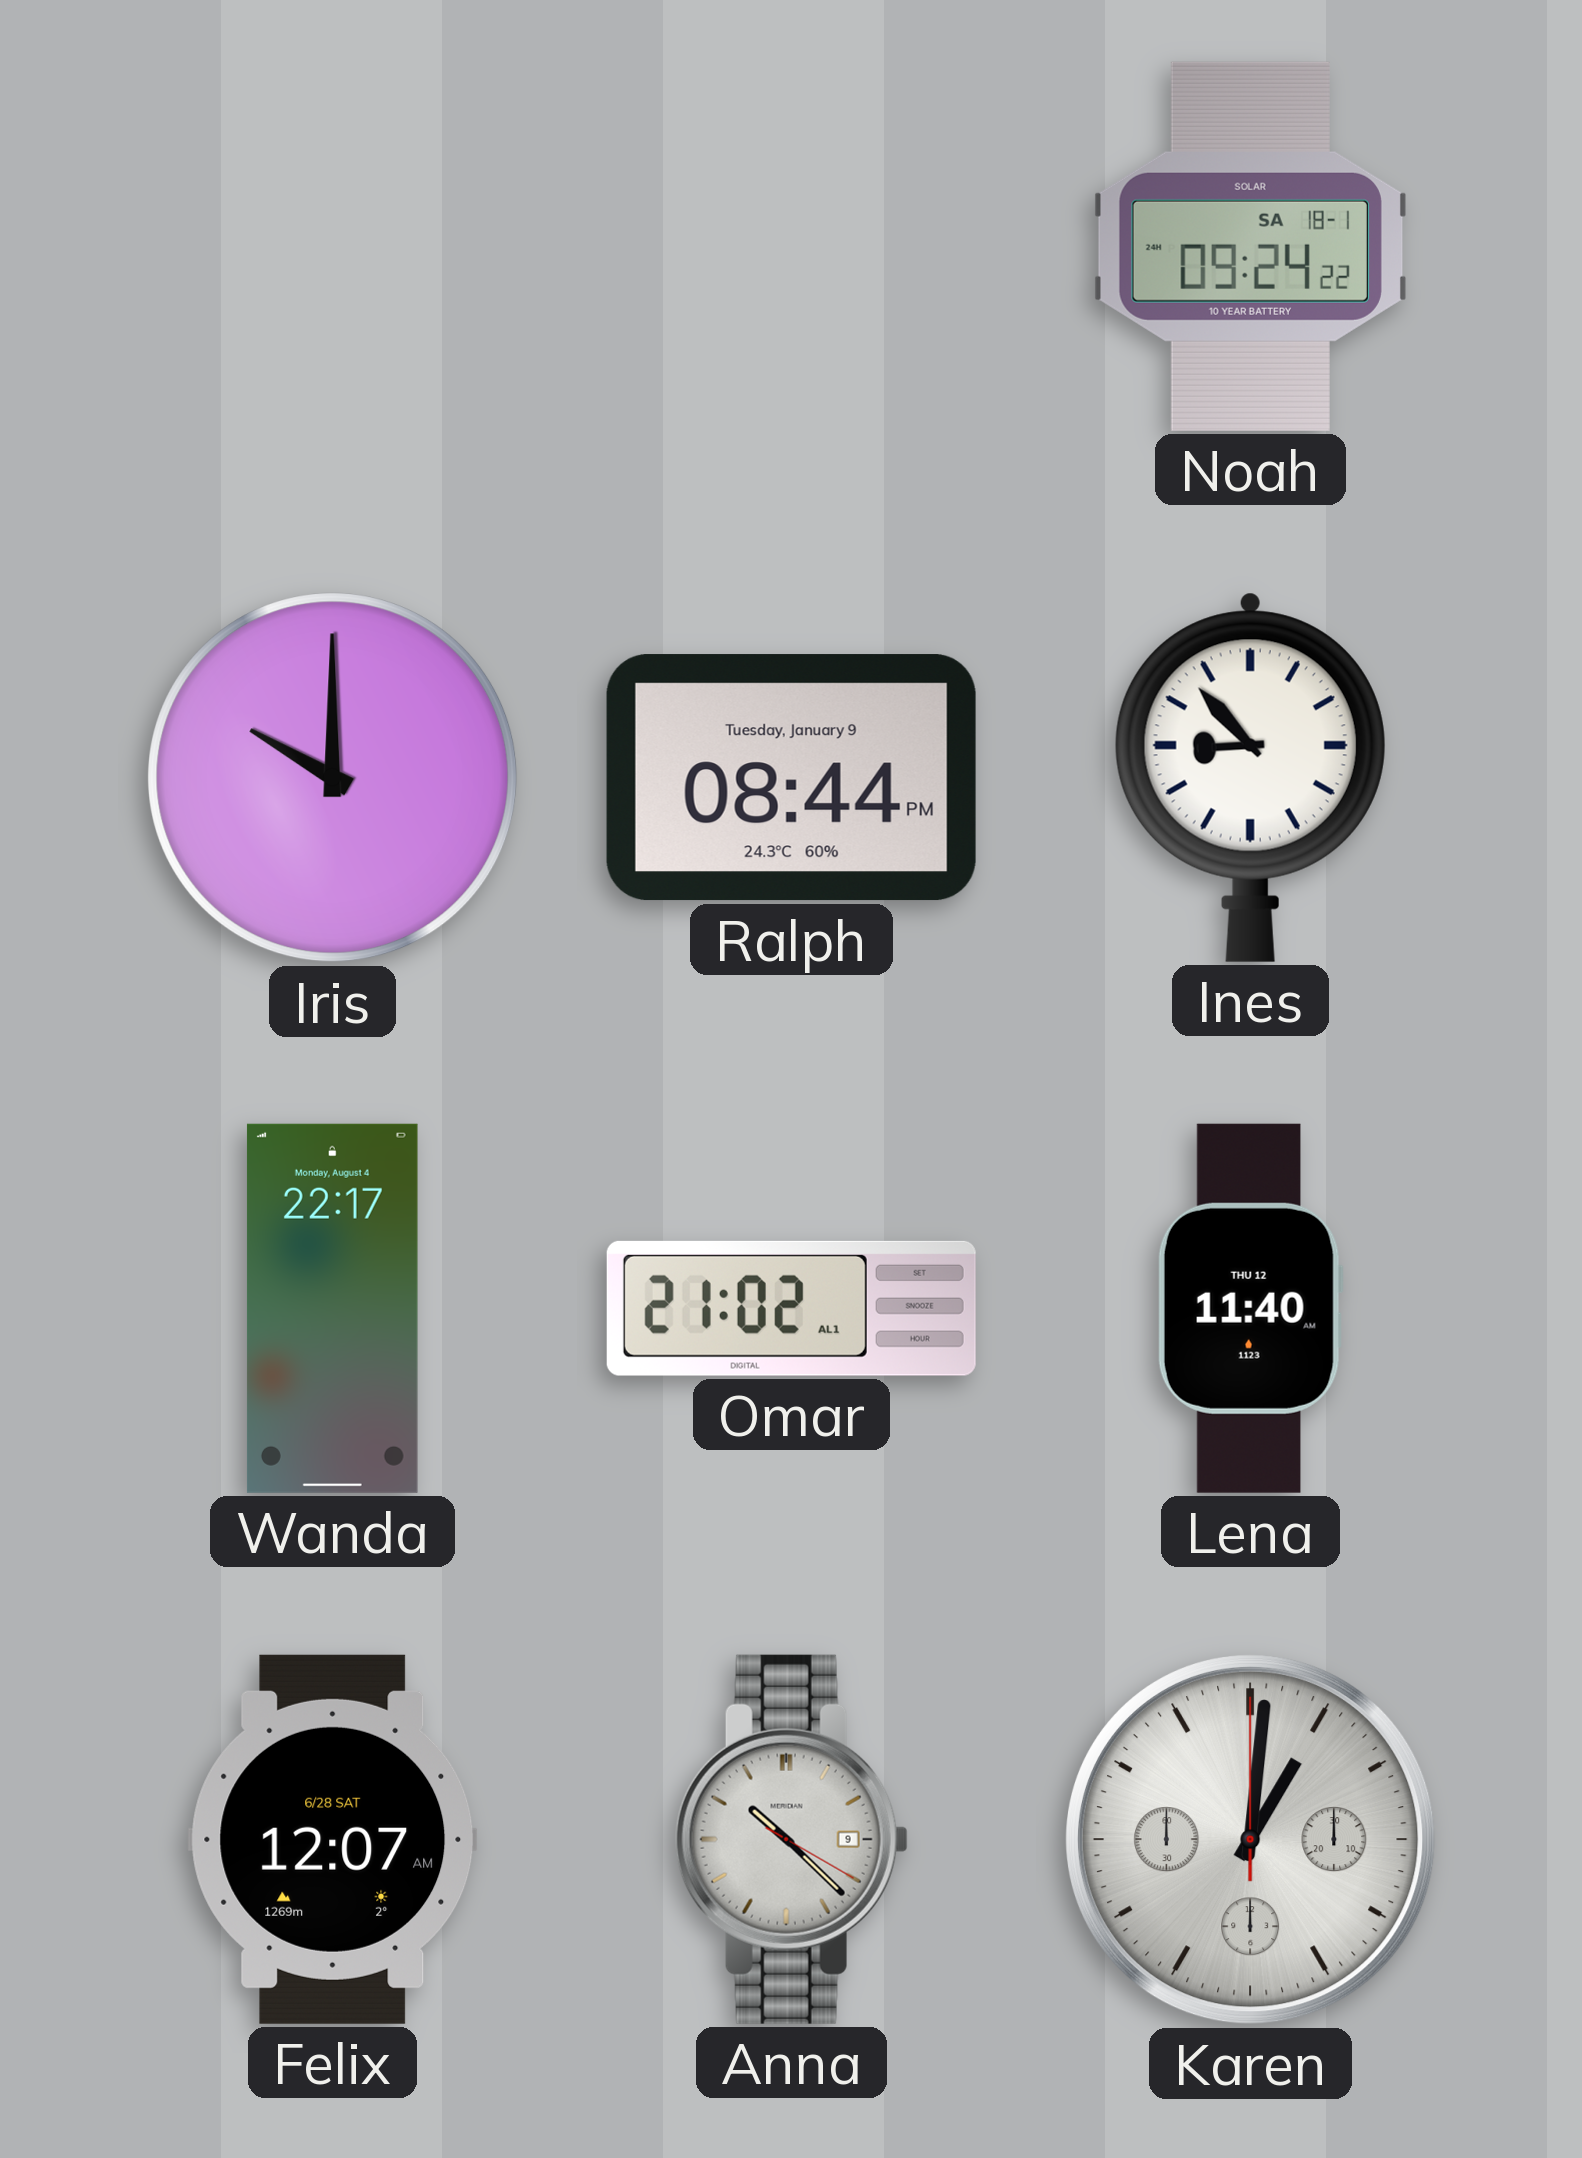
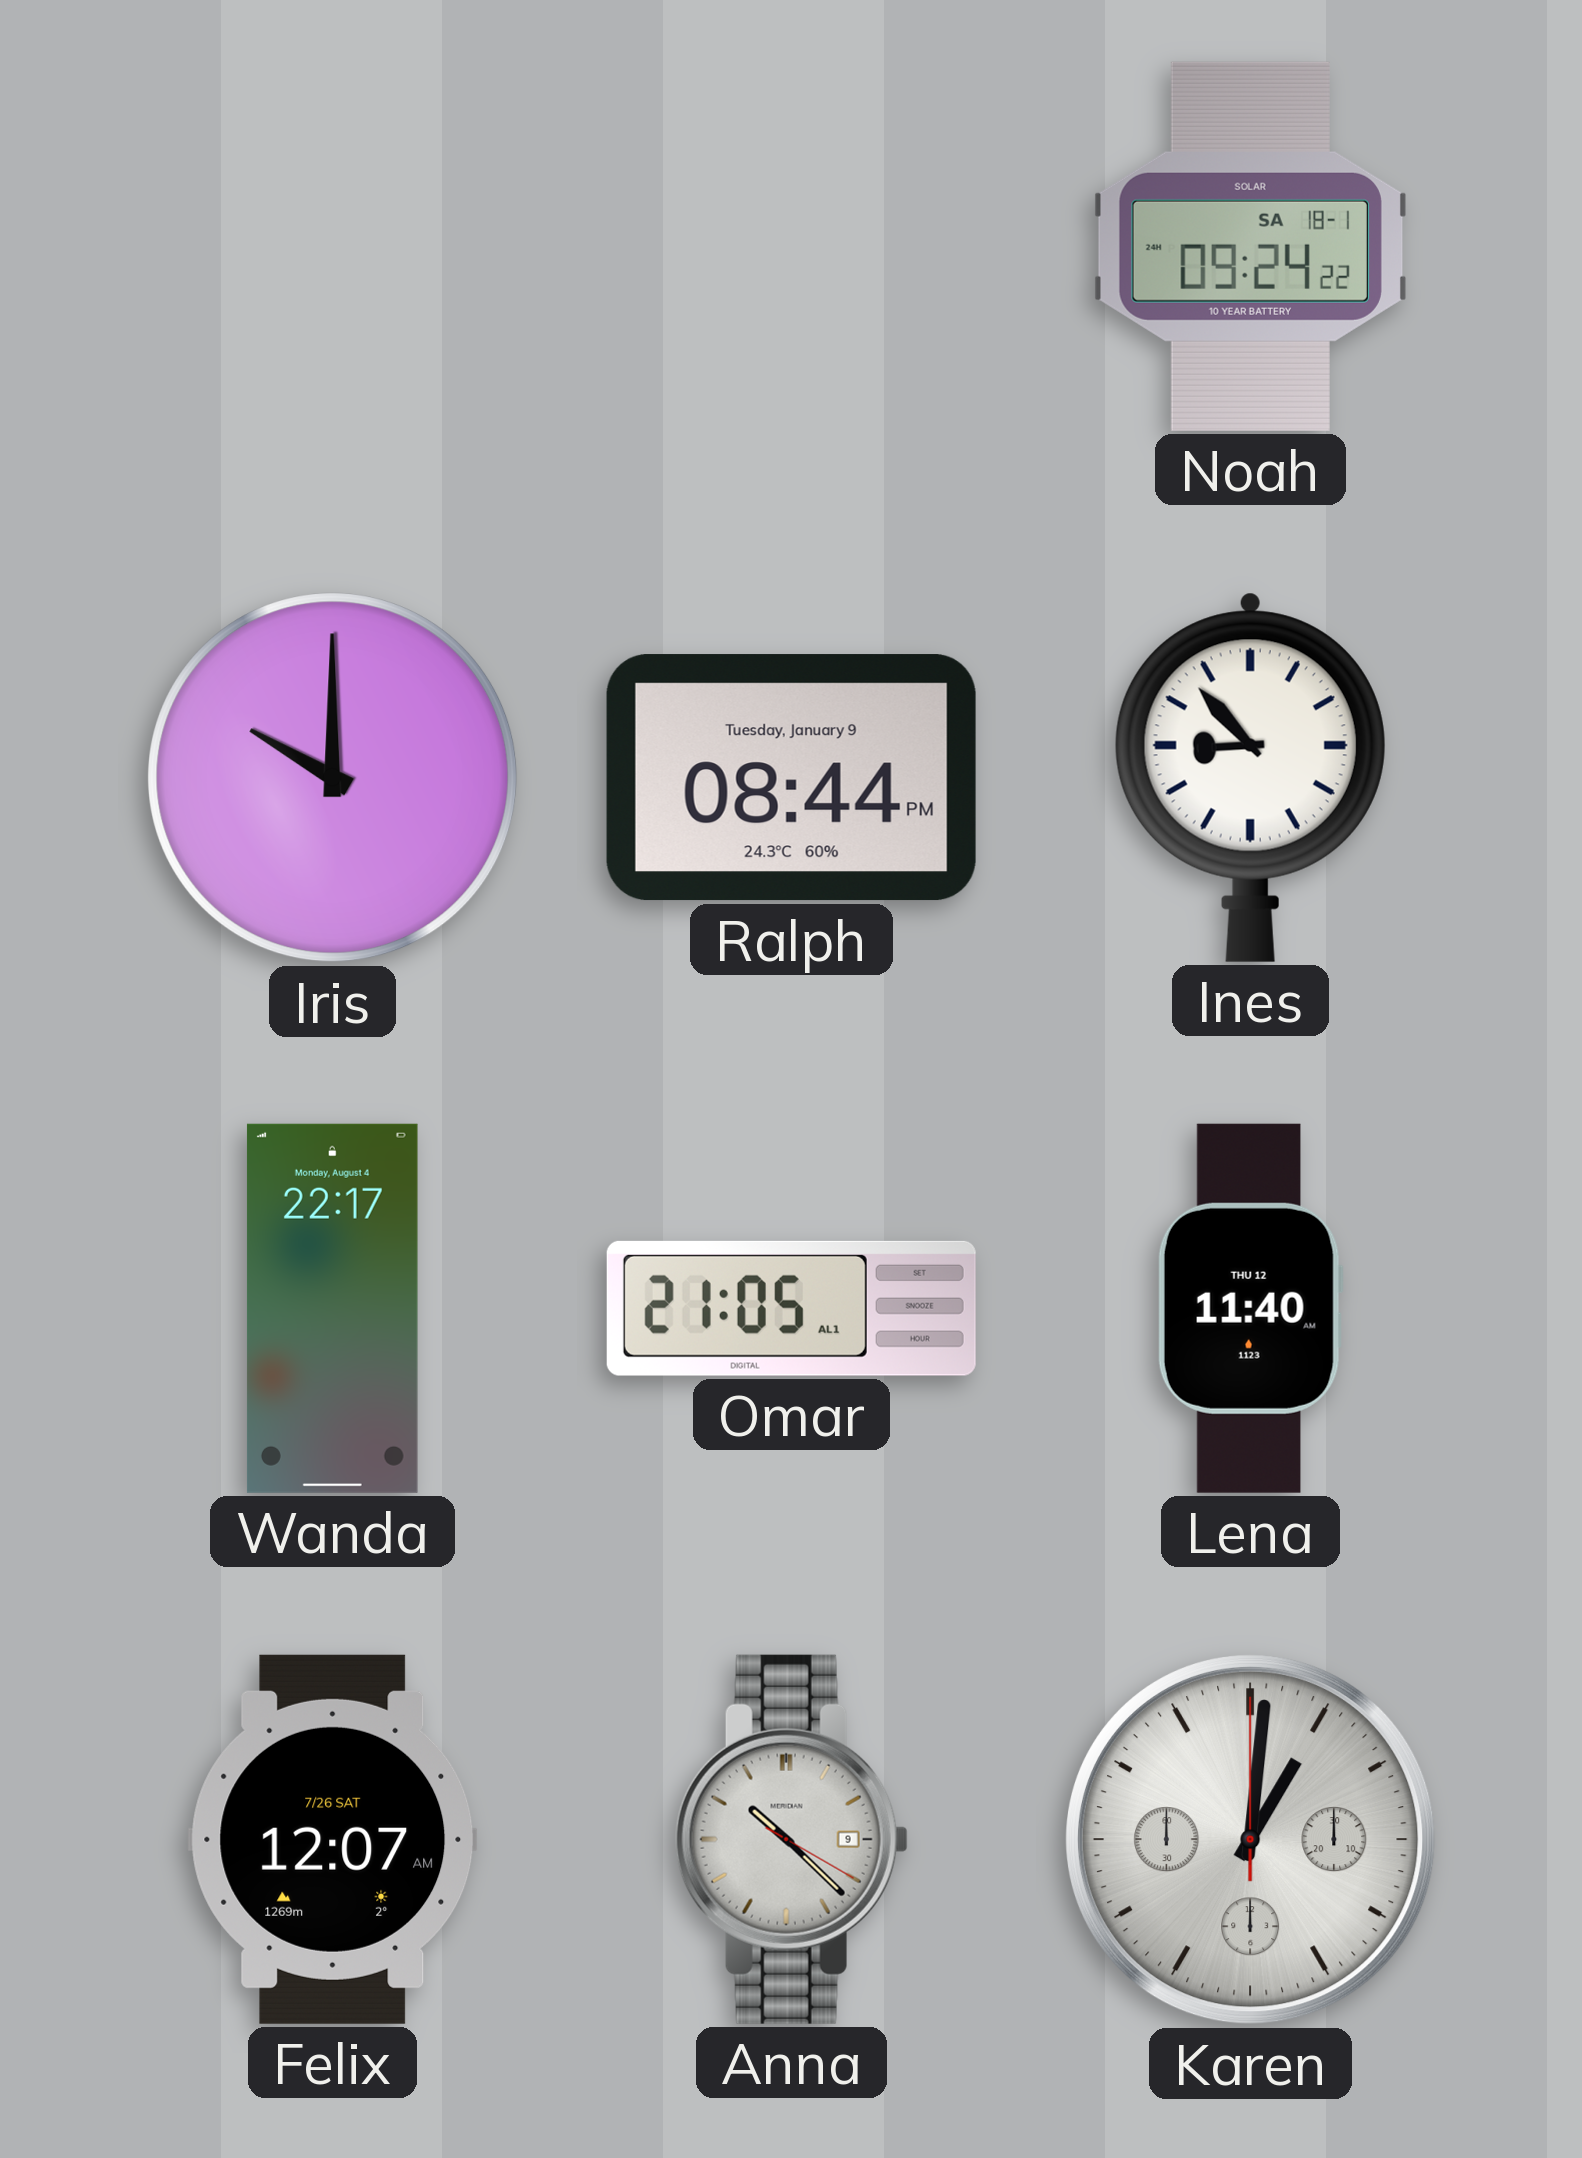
Omar: 21:02 -> 21:05
Felix date: 6/28 SAT -> 7/26 SAT
